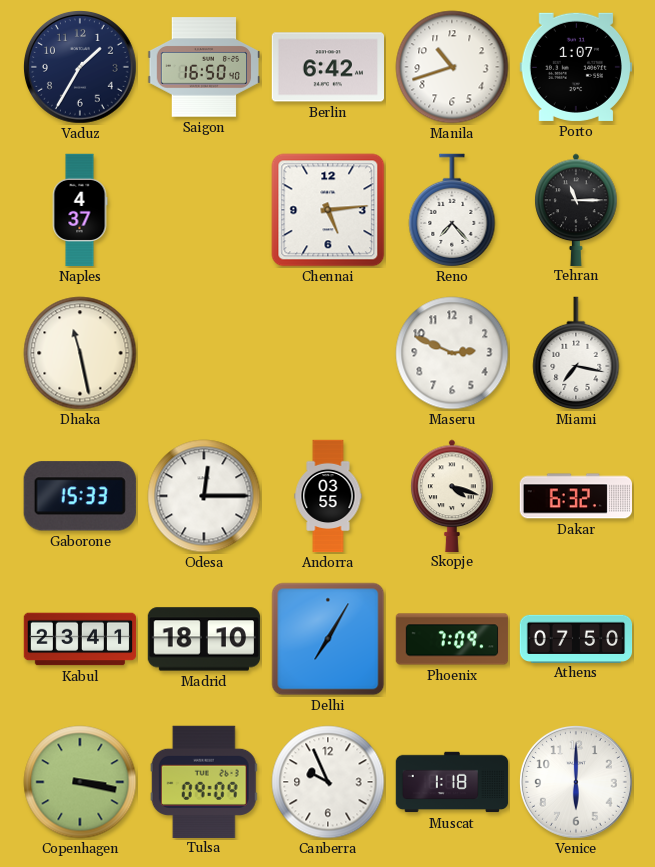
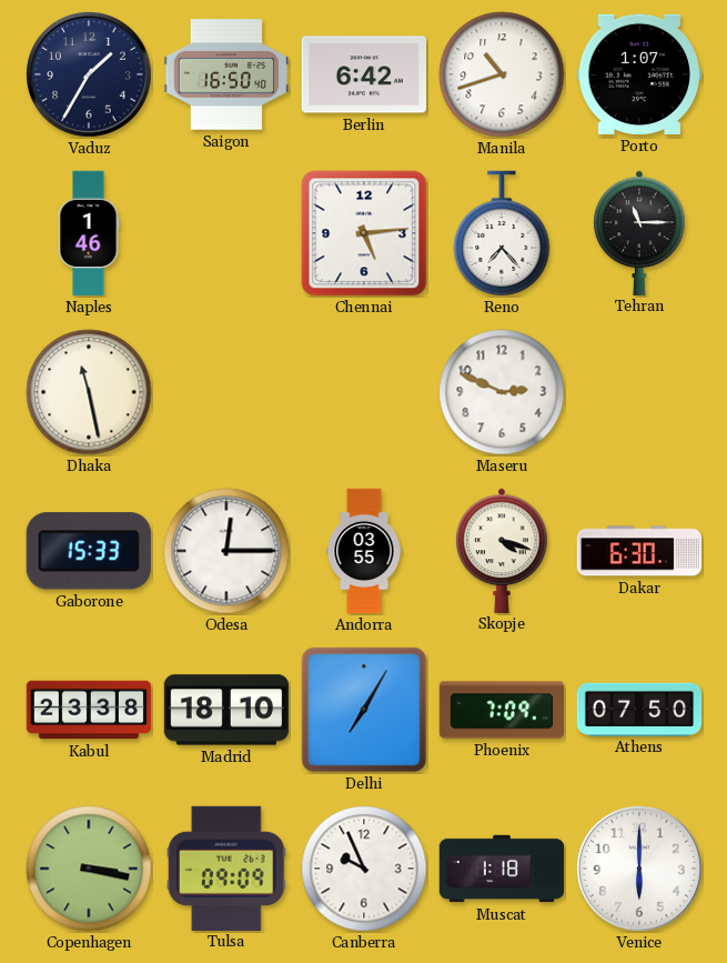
Naples: 4:37 -> 1:46
Miami: 7:17 -> none
Dakar: 6:32 -> 6:30
Kabul: 23:41 -> 23:38
